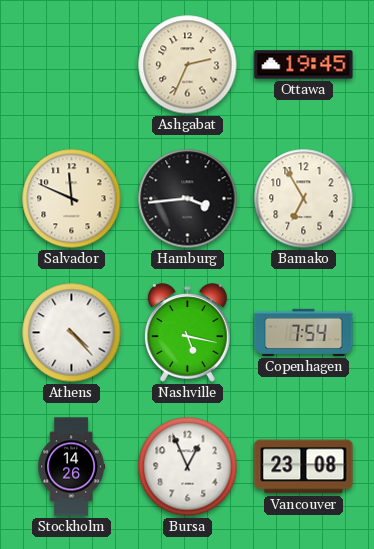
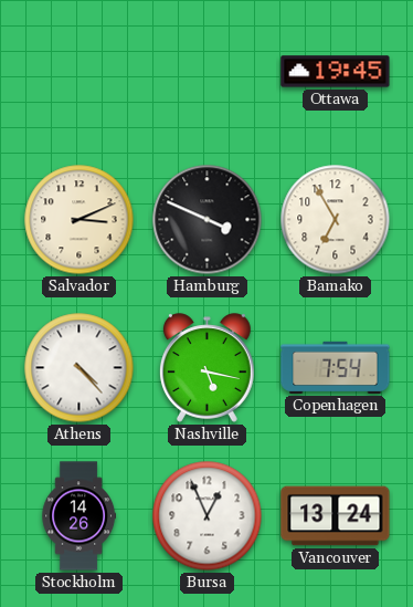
Ashgabat: 2:34 -> none
Salvador: 11:49 -> 3:11
Hamburg: 3:44 -> 3:49
Vancouver: 23:08 -> 13:24
